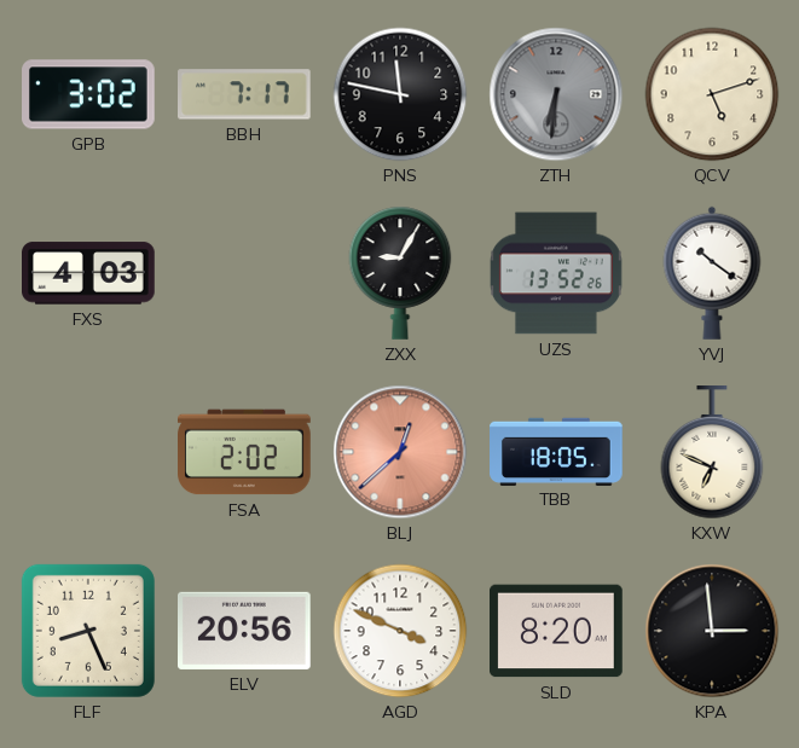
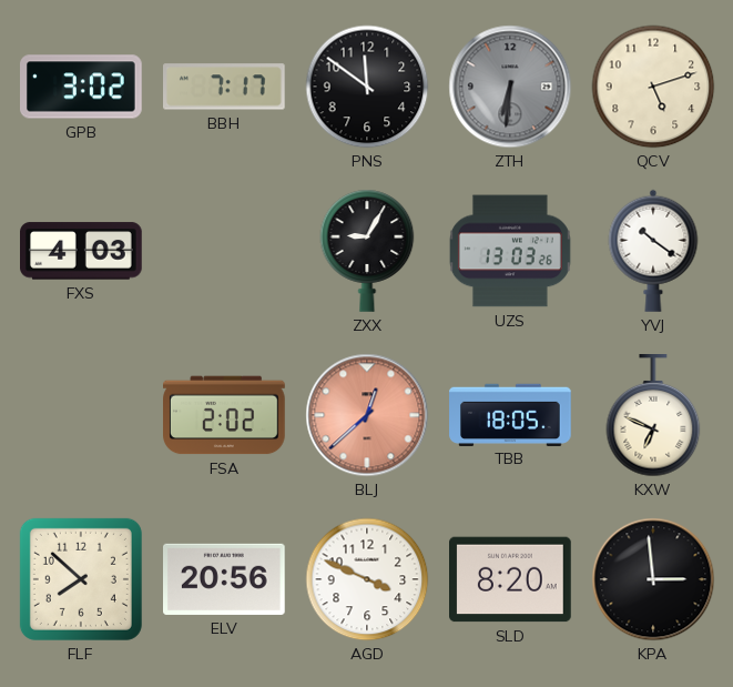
PNS: 11:47 -> 11:51
UZS: 13:52 -> 13:03
FLF: 8:26 -> 7:52
